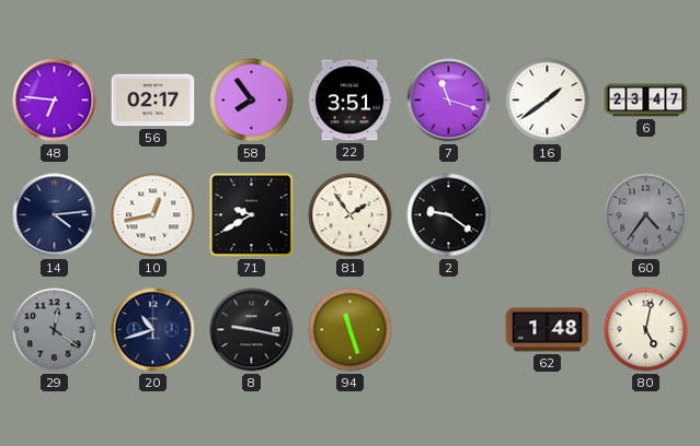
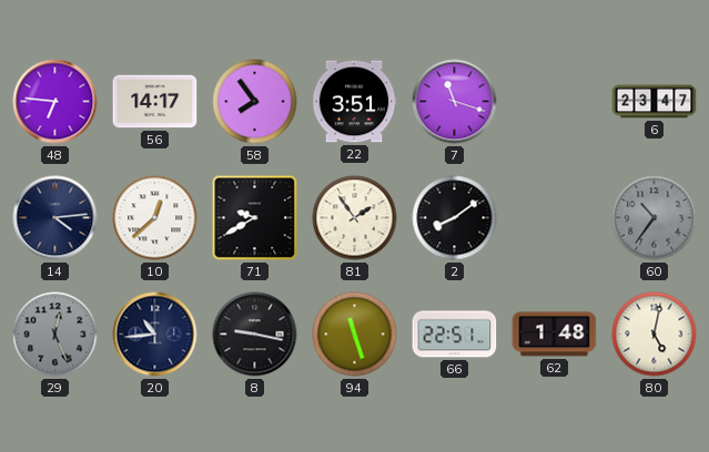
56: 02:17 -> 14:17
16: 1:39 -> none
10: 12:43 -> 12:38
2: 9:21 -> 8:09
60: 4:36 -> 10:36
29: 12:21 -> 12:26
20: 10:42 -> 10:44
66: none -> 22:51
